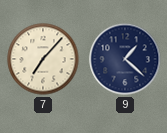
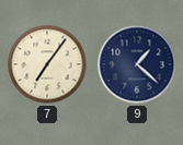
7: 7:07 -> 7:06
